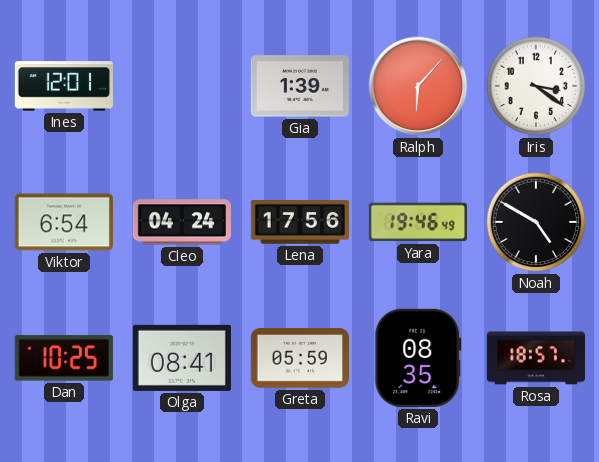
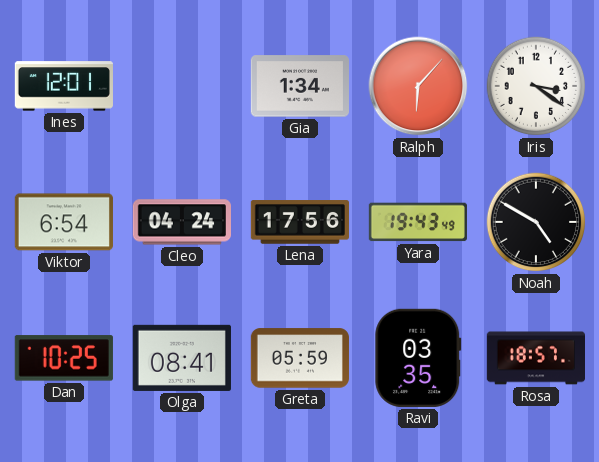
Gia: 1:39 -> 1:34
Yara: 19:46 -> 19:43
Ravi: 08:35 -> 03:35
